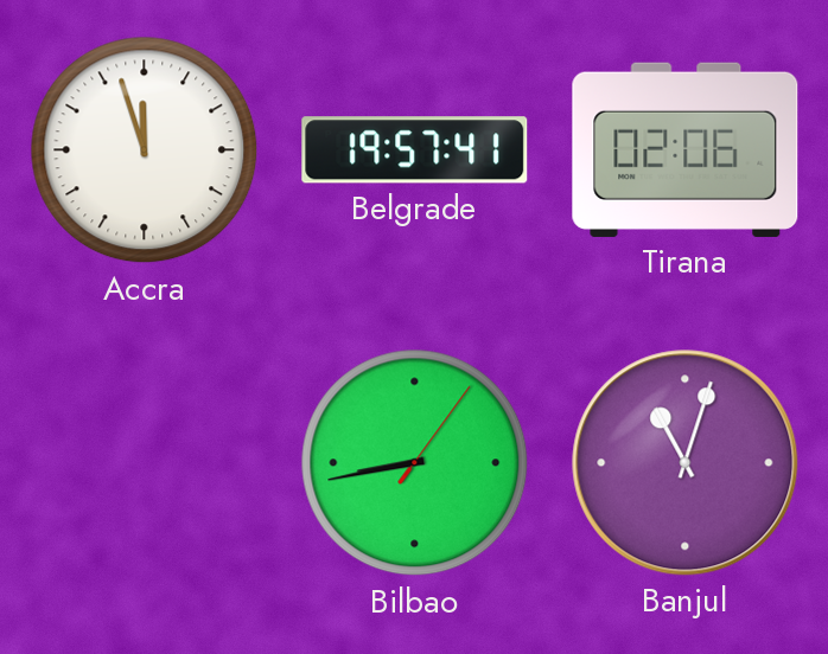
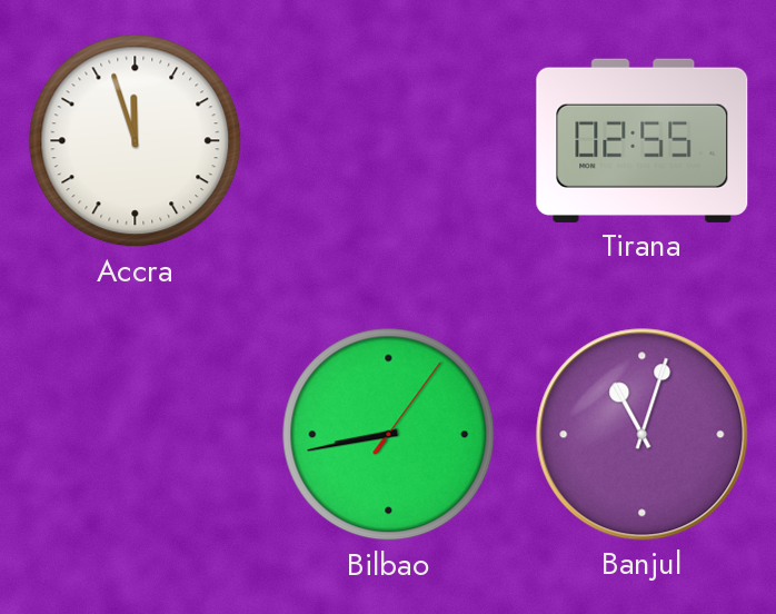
Belgrade: 19:57 -> none
Tirana: 02:06 -> 02:55
